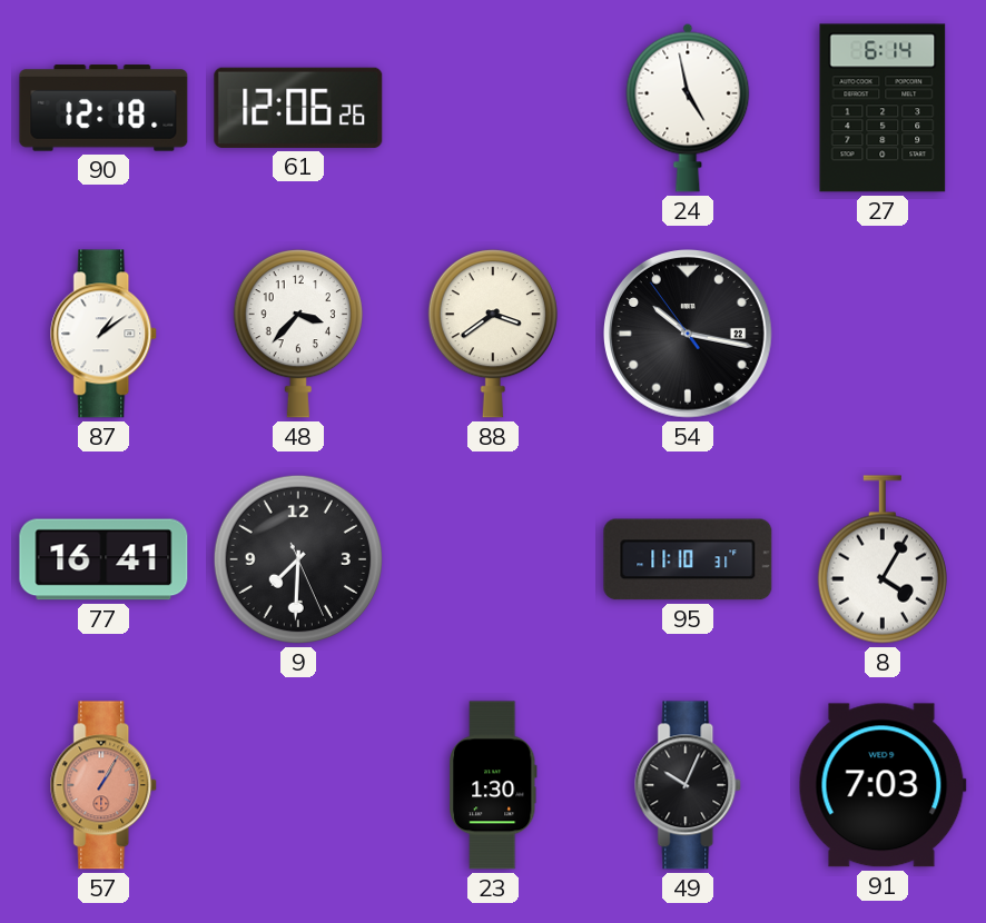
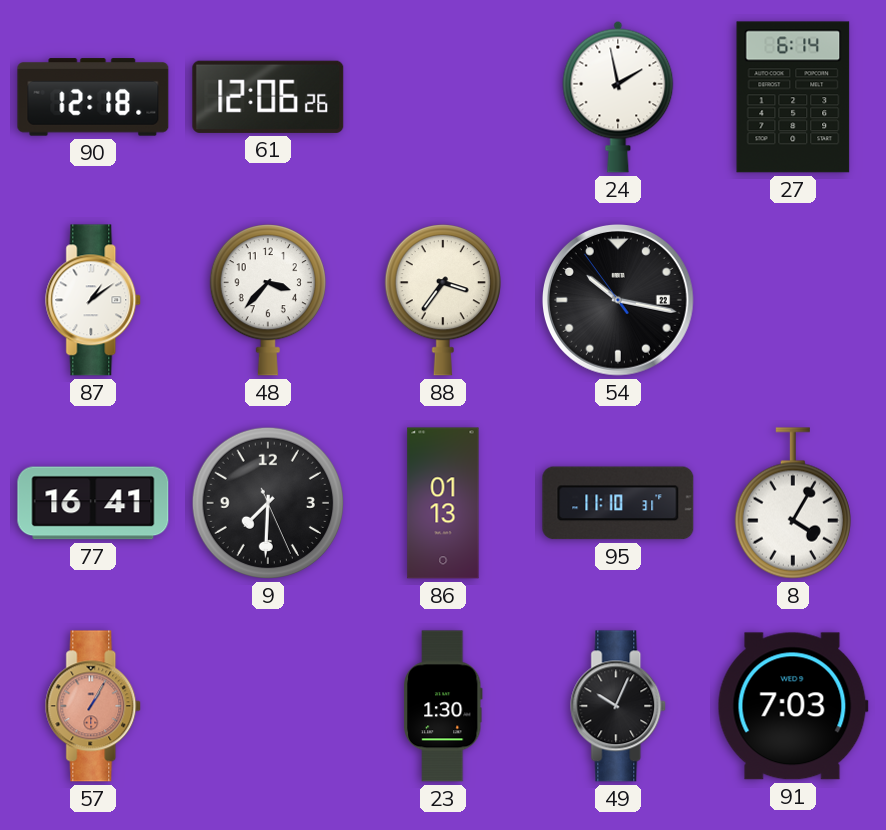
24: 4:58 -> 1:58
88: 3:39 -> 3:36
86: none -> 01:13
